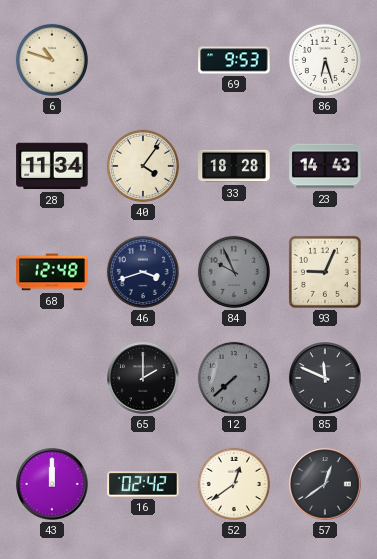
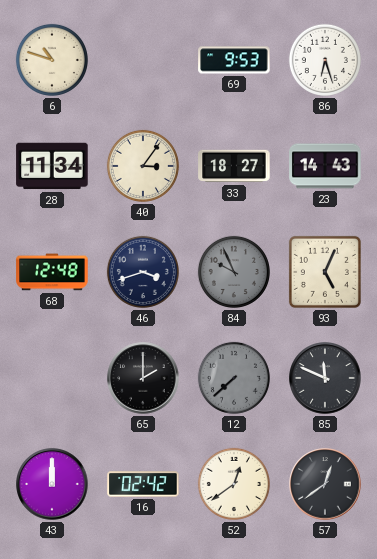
40: 4:06 -> 3:06
33: 18:28 -> 18:27
93: 9:04 -> 5:04
